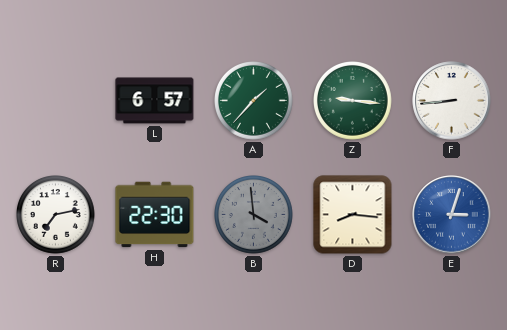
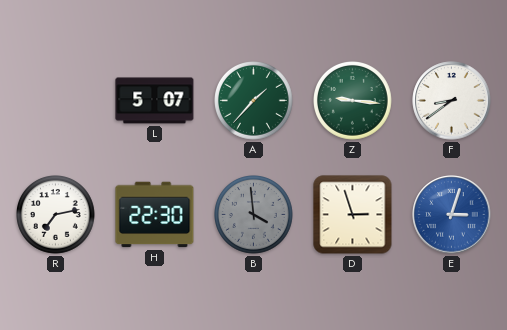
L: 6:57 -> 5:07
F: 8:44 -> 8:39
D: 8:16 -> 2:57
